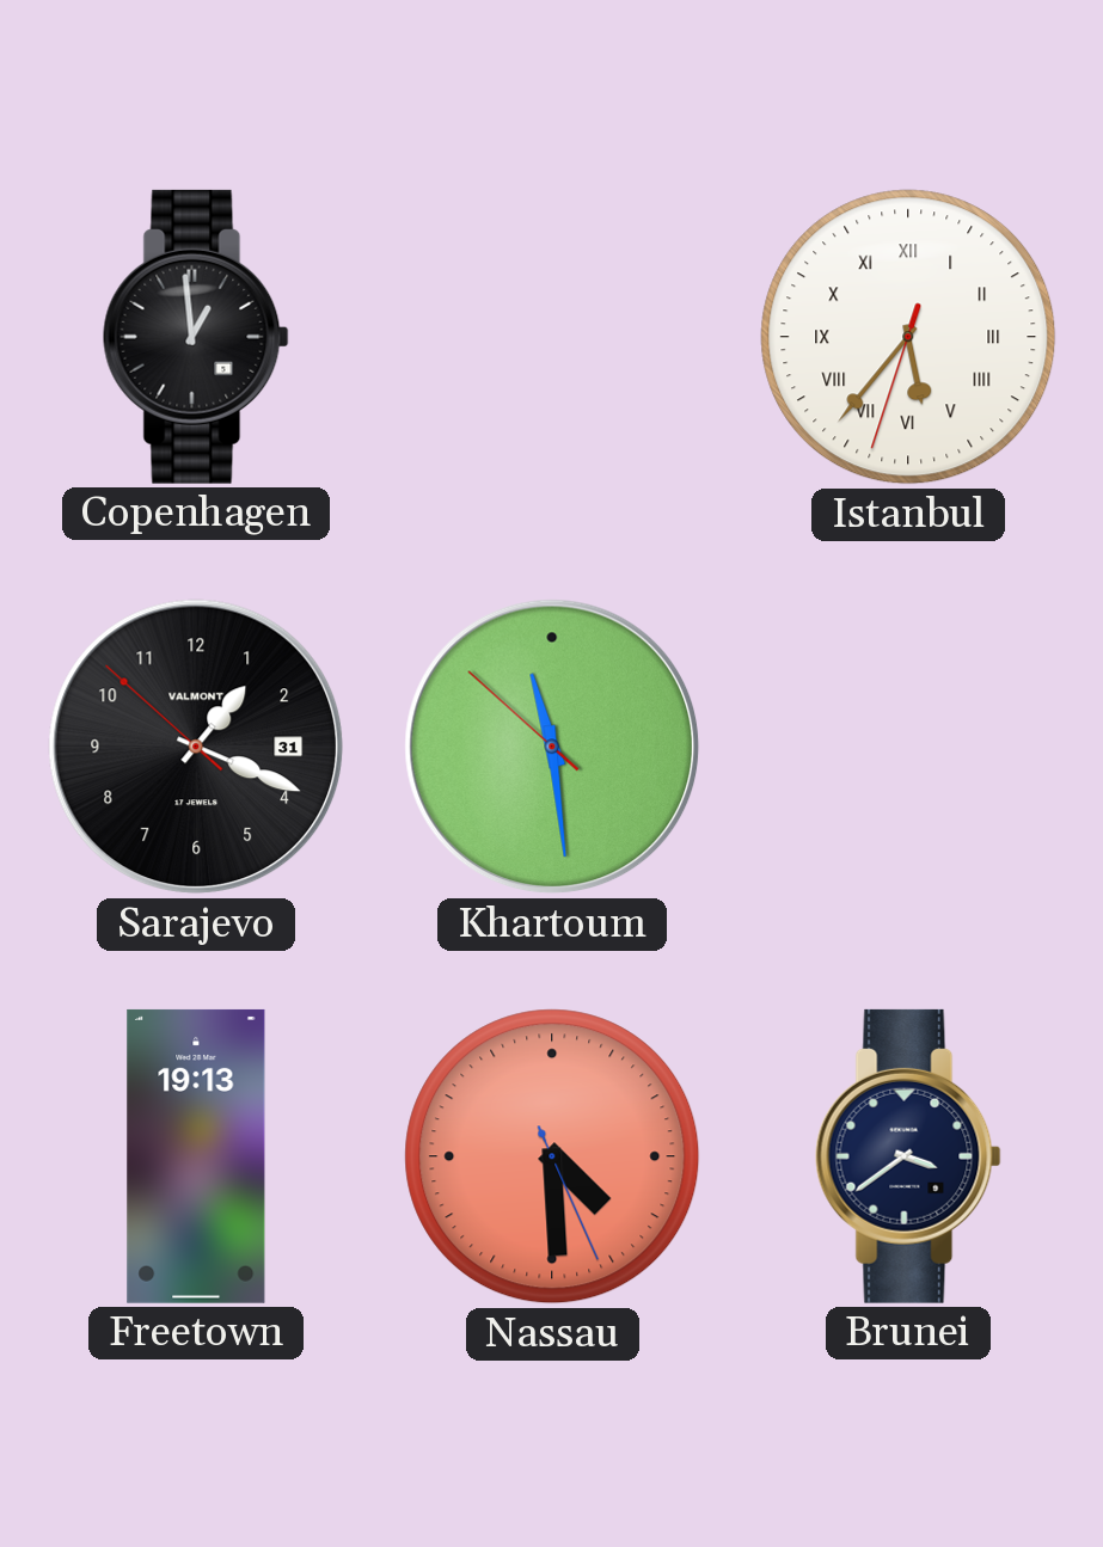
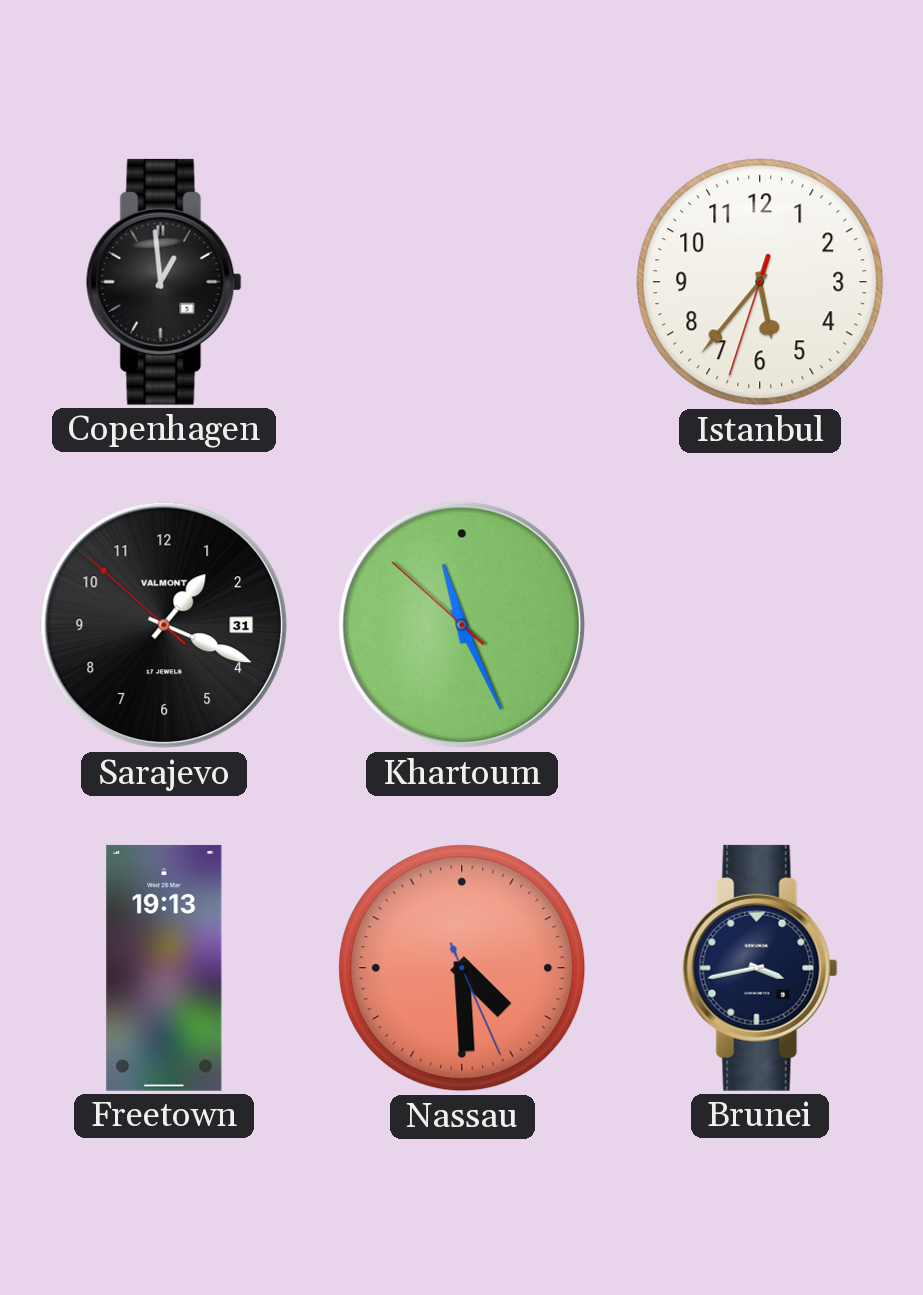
Istanbul numerals: Roman -> Arabic
Khartoum: 11:28 -> 11:25
Brunei: 3:39 -> 3:43
